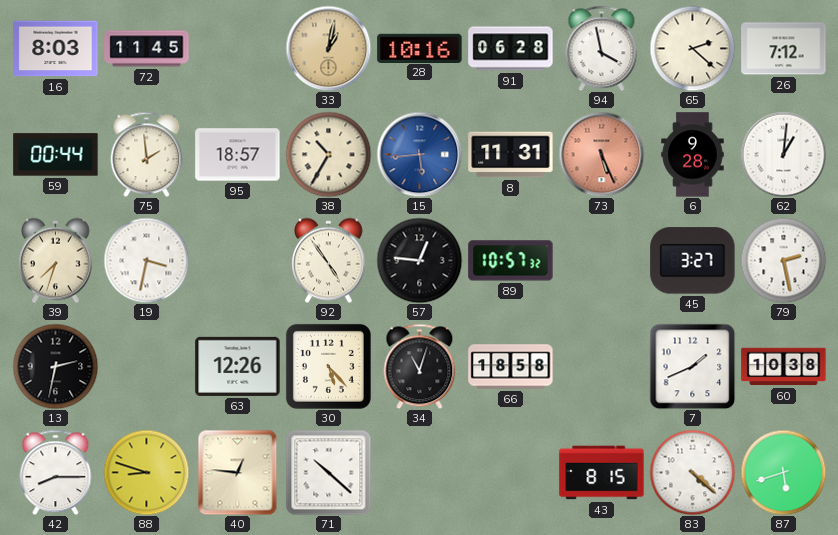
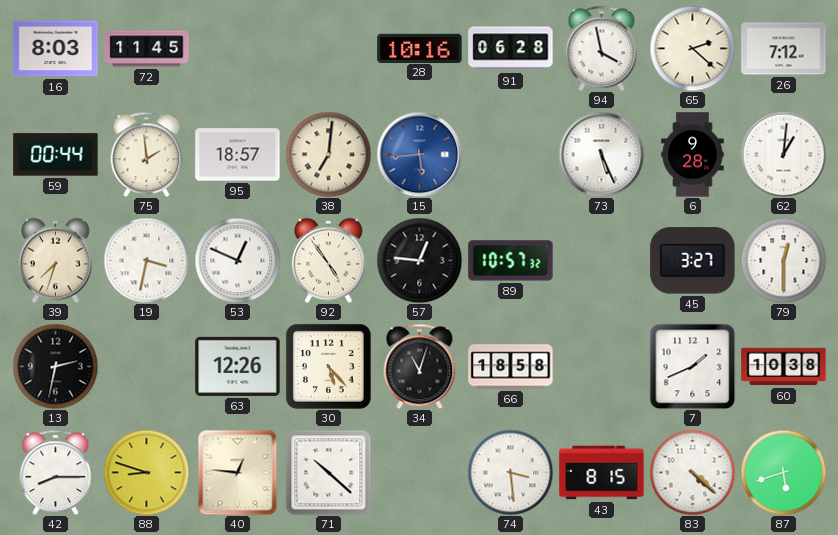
33: 1:02 -> none
38: 10:35 -> 7:01
8: 11:31 -> none
73 dial: salmon -> white
53: none -> 12:49
79: 2:28 -> 12:30
74: none -> 3:29
